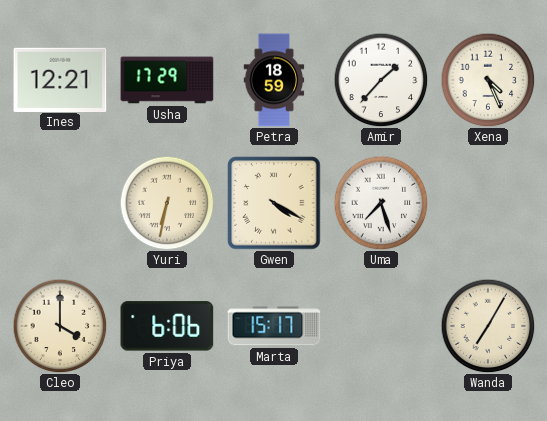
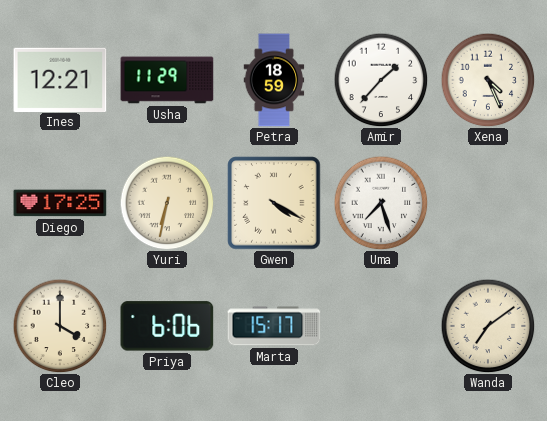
Usha: 17:29 -> 11:29
Diego: none -> 17:25
Wanda: 7:05 -> 7:09
